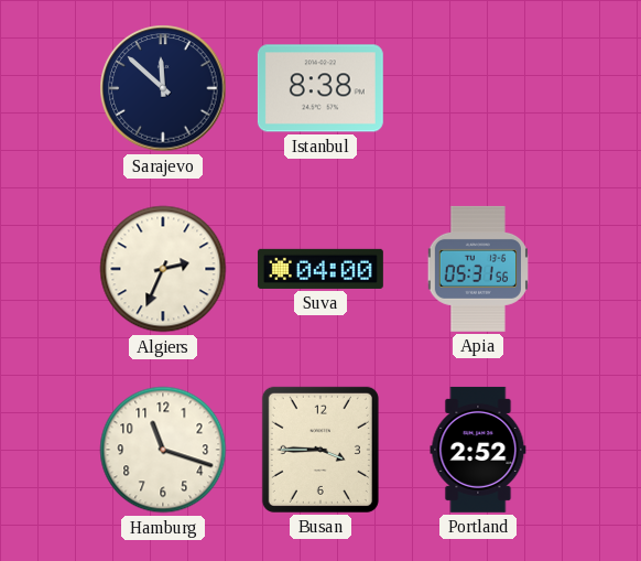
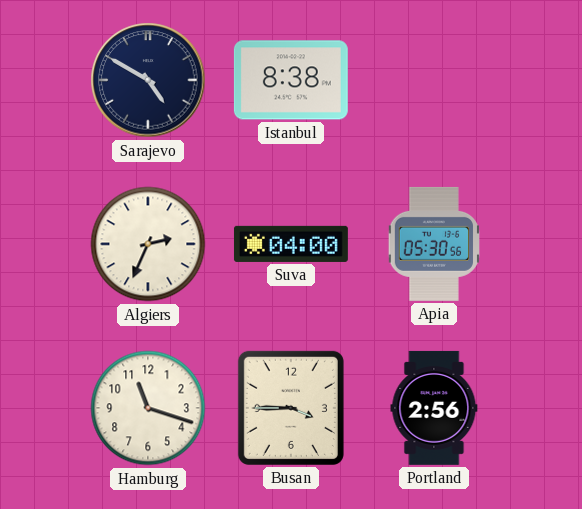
Sarajevo: 11:52 -> 4:50
Apia: 05:31 -> 05:30
Portland: 2:52 -> 2:56
